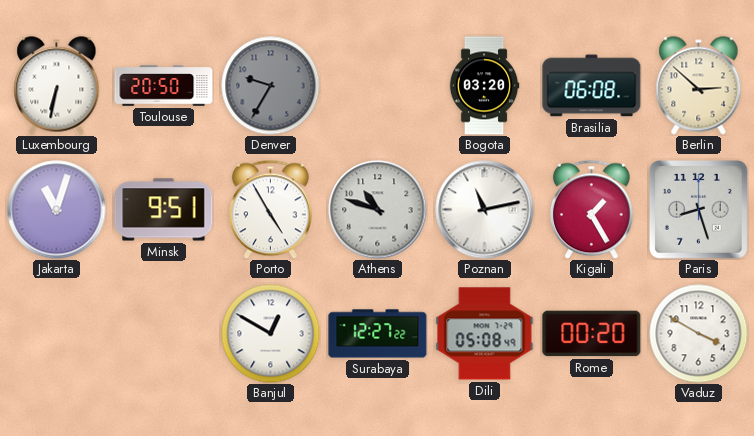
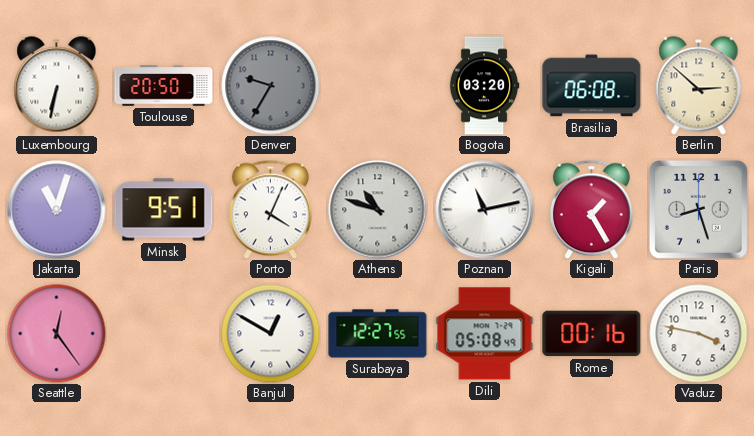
Porto: 4:55 -> 4:04
Seattle: none -> 12:24
Surabaya: 12:27:22 -> 12:27:55
Rome: 00:20 -> 00:16
Vaduz: 3:50 -> 3:47
